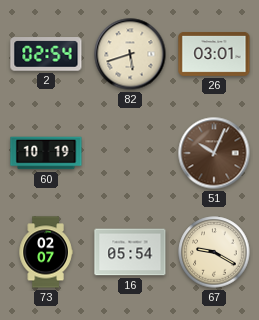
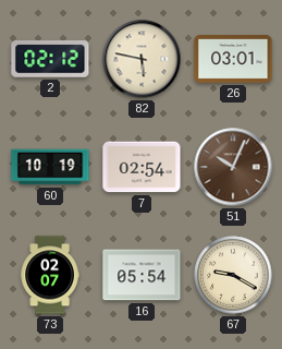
2: 02:54 -> 02:12
82: 5:42 -> 5:47
7: none -> 02:54
